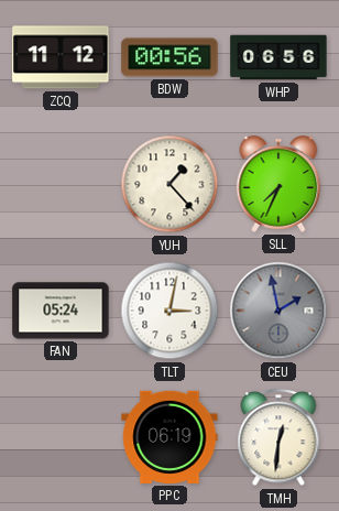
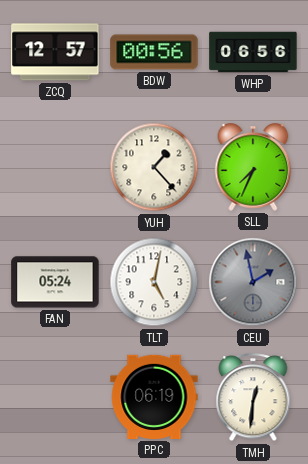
ZCQ: 11:12 -> 12:57
TLT: 3:02 -> 5:02
